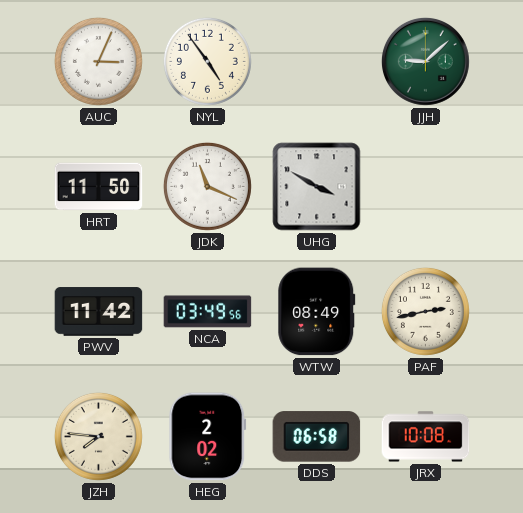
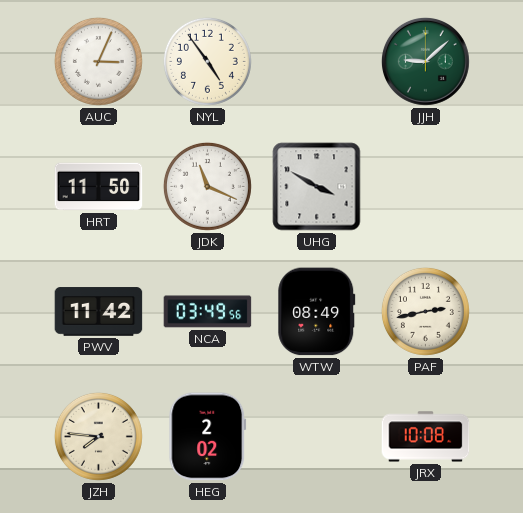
DDS: 06:58 -> none
